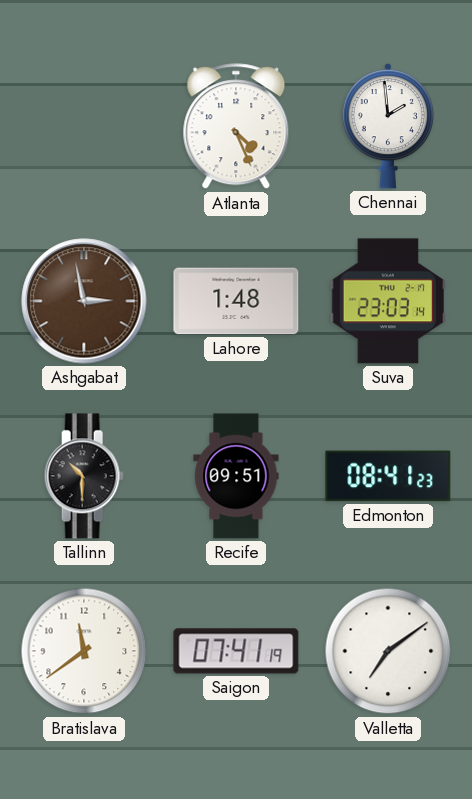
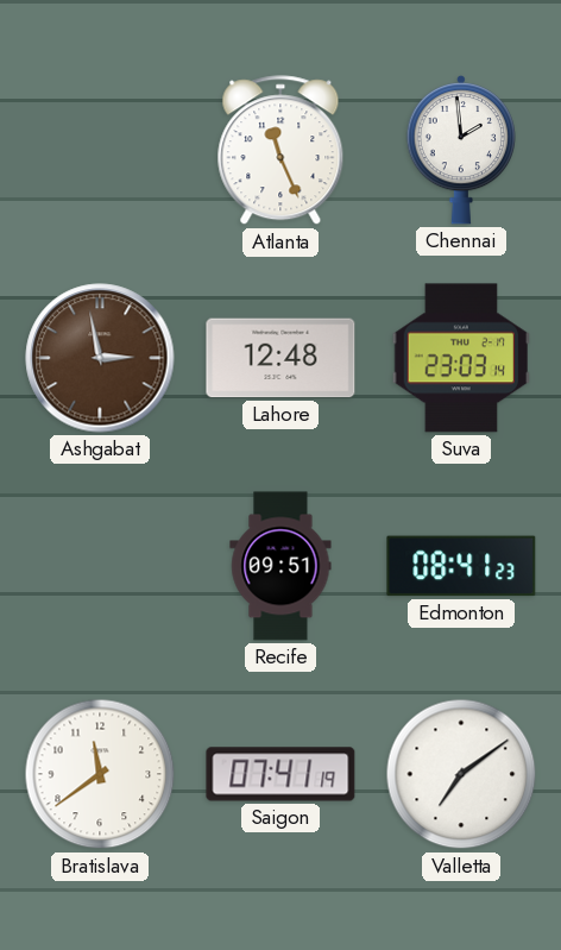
Atlanta: 4:26 -> 11:26
Lahore: 1:48 -> 12:48
Tallinn: 10:30 -> none
